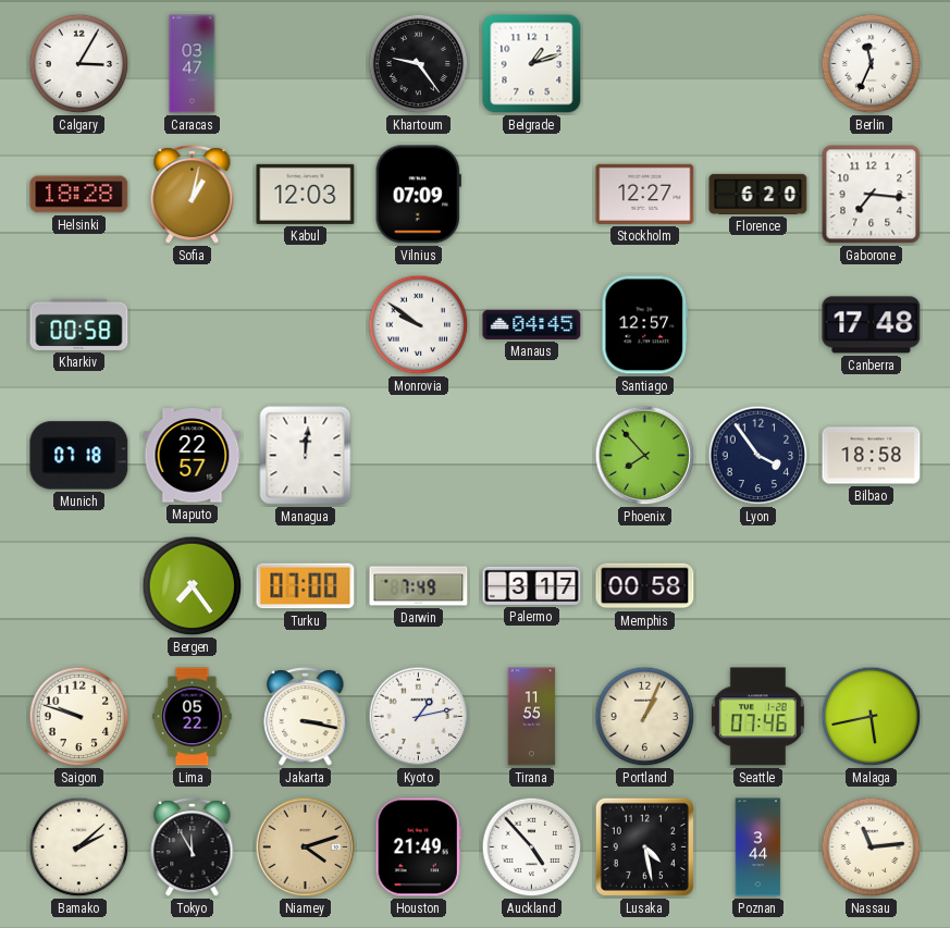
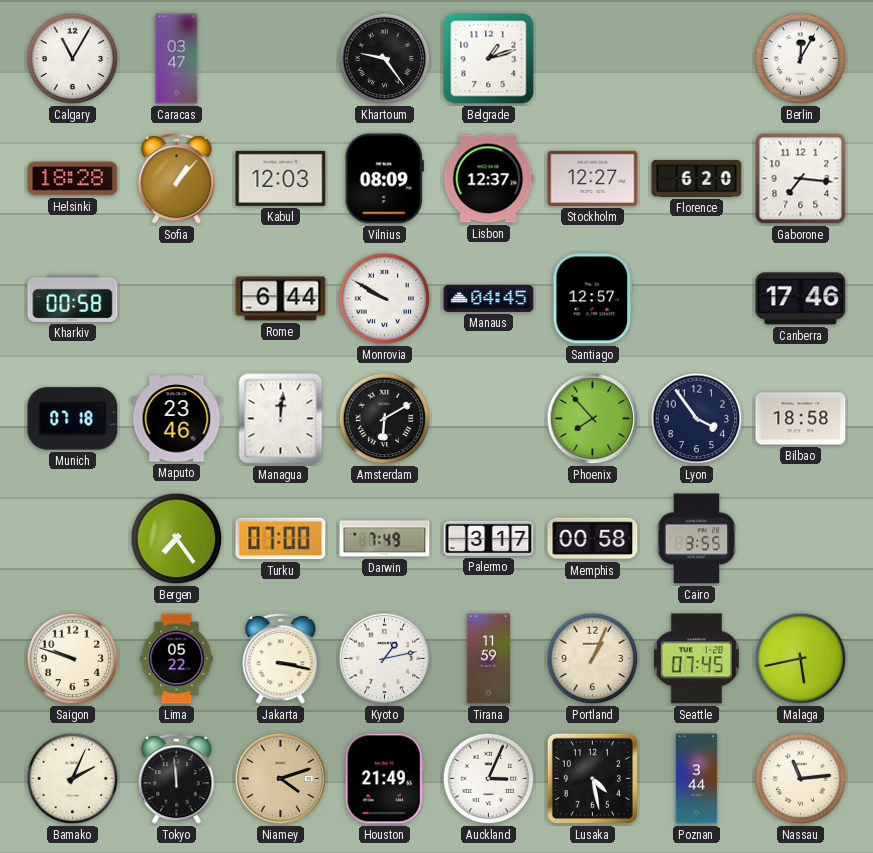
Calgary: 3:05 -> 11:05
Berlin: 11:34 -> 12:05
Sofia: 1:02 -> 1:07
Vilnius: 07:09 -> 08:09
Lisbon: none -> 12:37
Rome: none -> 6:44
Monrovia: 9:51 -> 9:50
Canberra: 17:48 -> 17:46
Maputo: 22:57 -> 23:46
Amsterdam: none -> 6:10
Cairo: none -> 3:55
Tirana: 11:55 -> 11:59
Seattle: 07:46 -> 07:45
Bamako: 2:08 -> 2:04
Tokyo: 11:55 -> 11:59
Auckland: 4:53 -> 3:04
